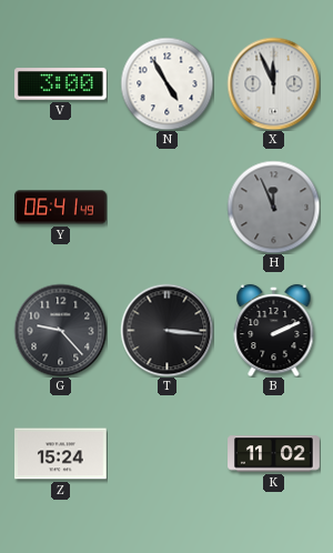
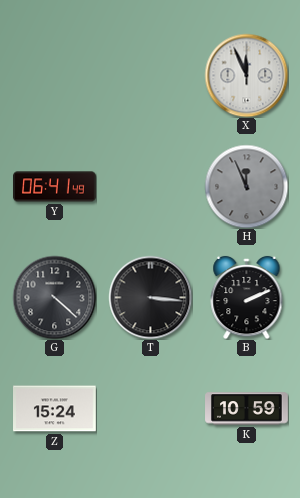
V: 3:00 -> none
N: 4:55 -> none
G: 9:23 -> 4:22
K: 11:02 -> 10:59
